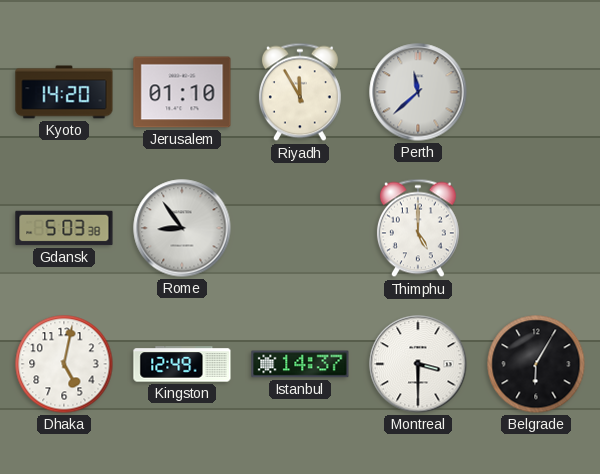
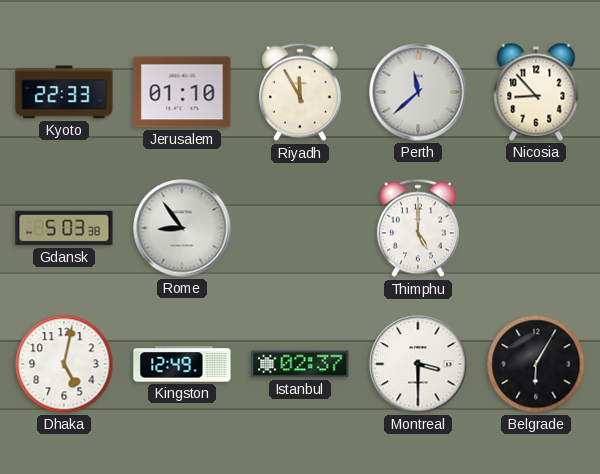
Kyoto: 14:20 -> 22:33
Nicosia: none -> 8:53
Istanbul: 14:37 -> 02:37
